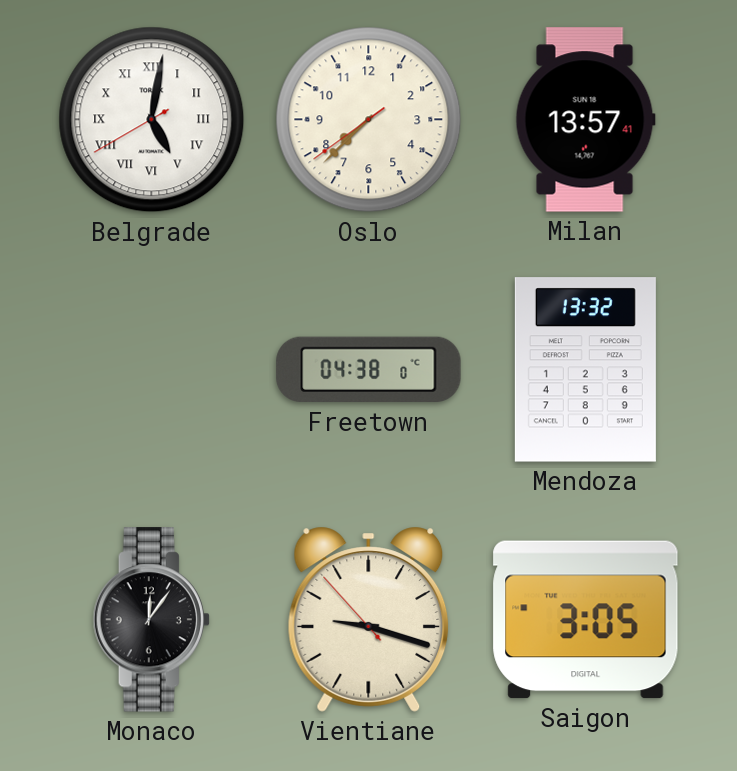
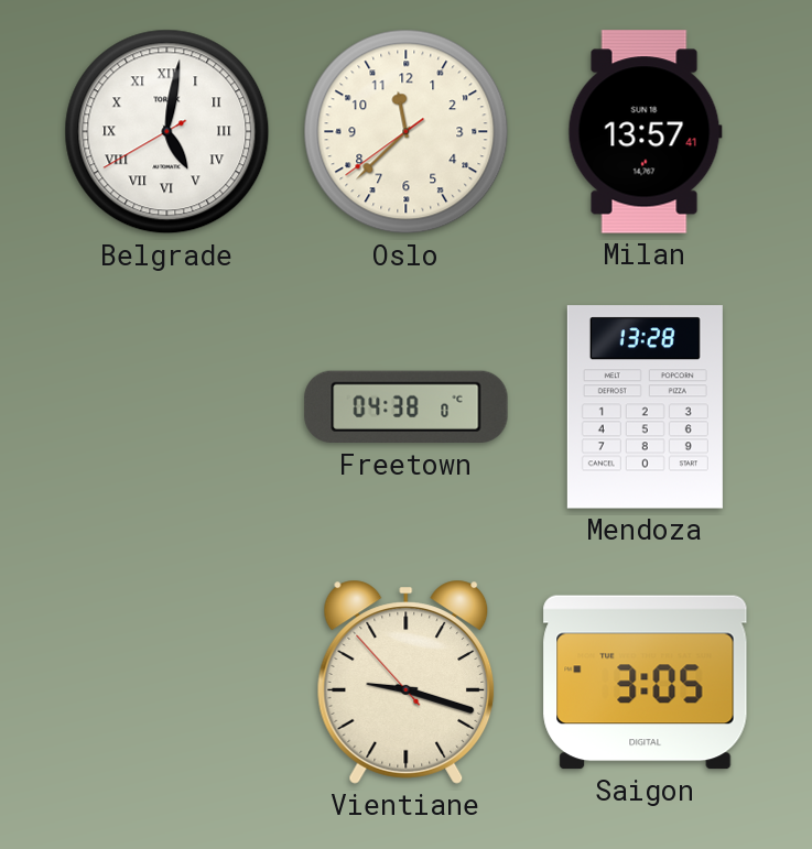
Oslo: 7:37 -> 11:37
Mendoza: 13:32 -> 13:28
Monaco: 12:06 -> none
